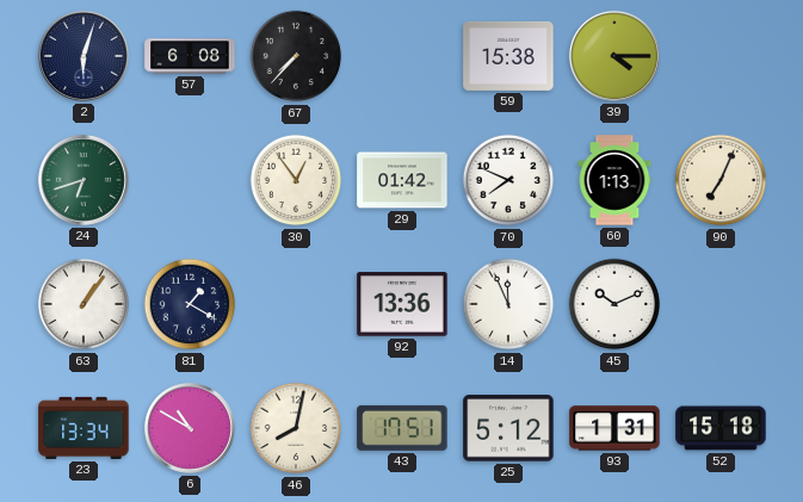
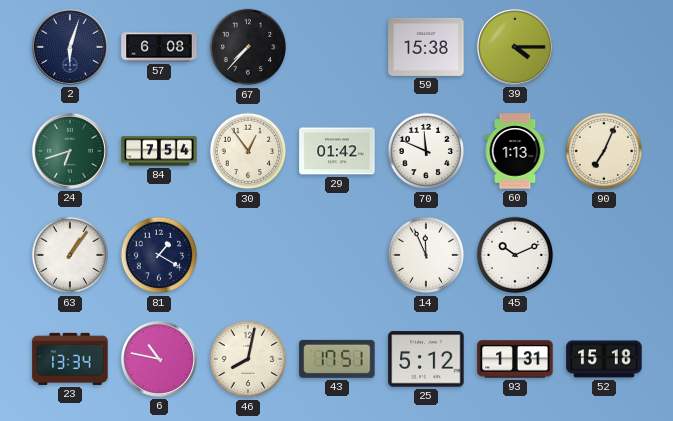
84: none -> 7:54
70: 7:49 -> 11:49
92: 13:36 -> none
6: 10:50 -> 10:47
